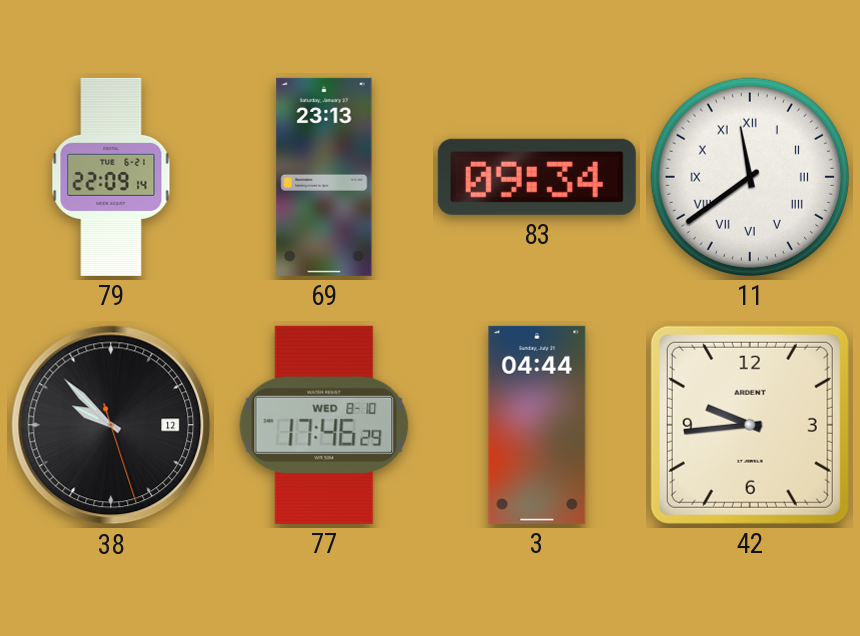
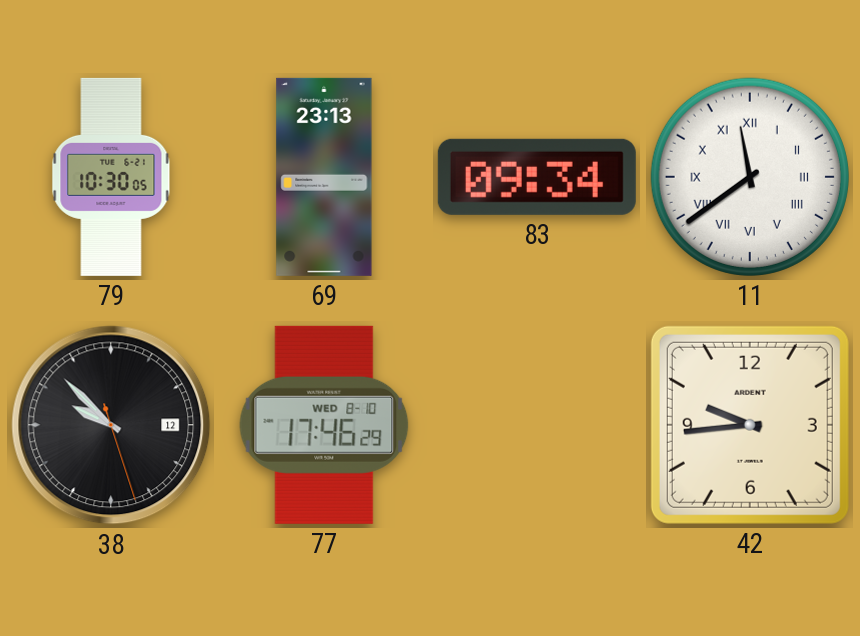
79: 22:09 -> 10:30
3: 04:44 -> none
